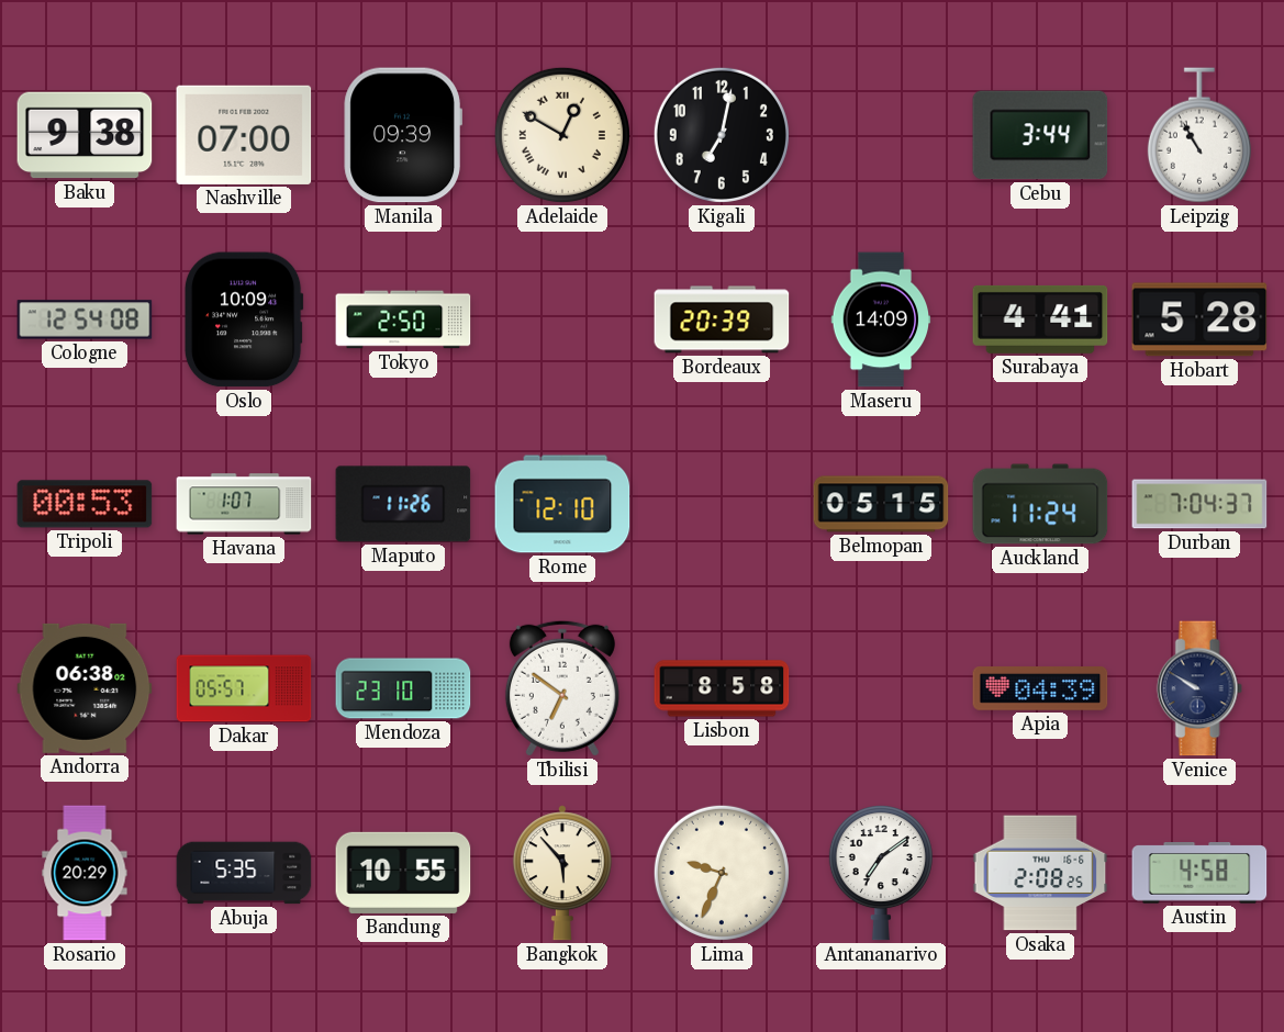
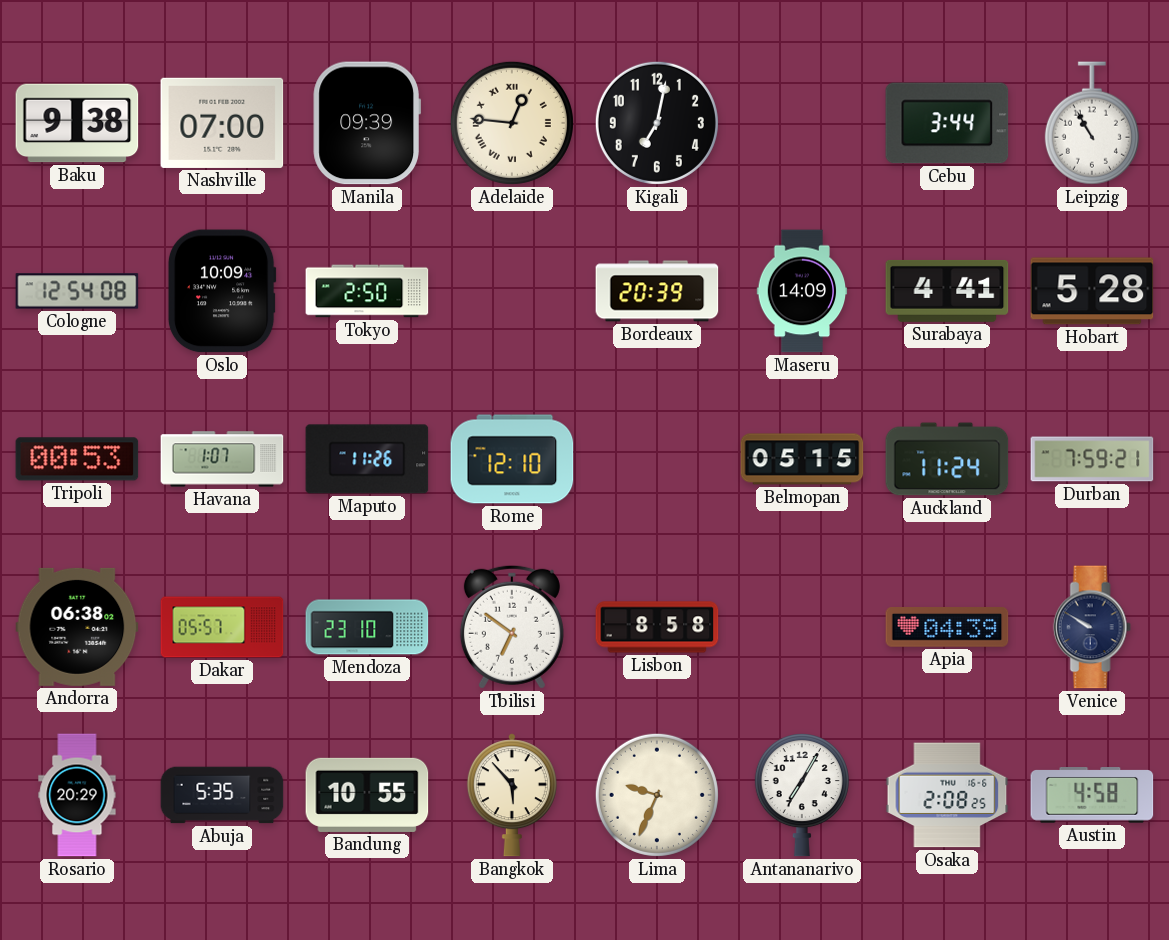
Adelaide: 12:50 -> 12:46
Durban: 7:04 -> 7:59
Antananarivo: 7:09 -> 7:05
